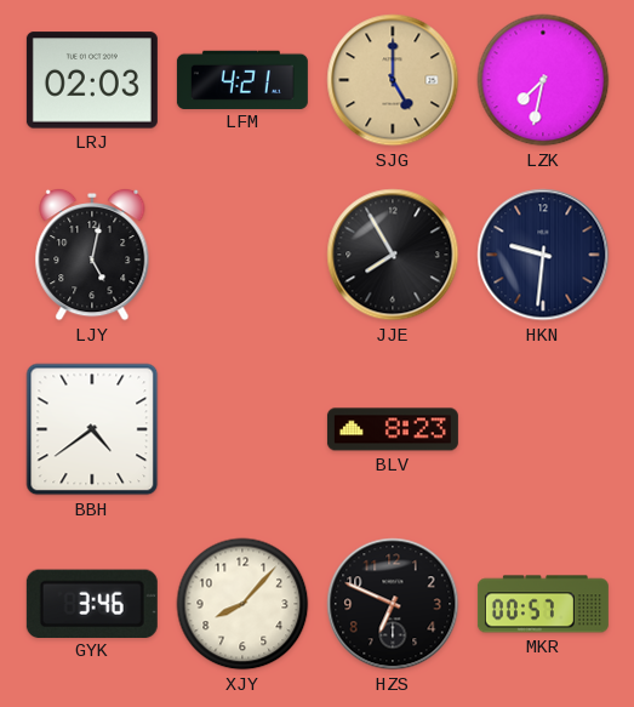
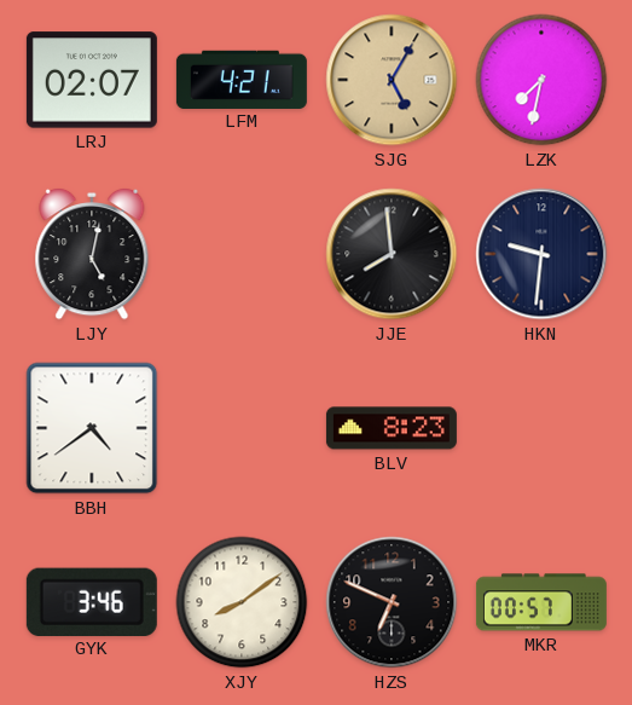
LRJ: 02:03 -> 02:07
SJG: 5:00 -> 5:05
JJE: 7:55 -> 7:59
XJY: 8:07 -> 8:09
